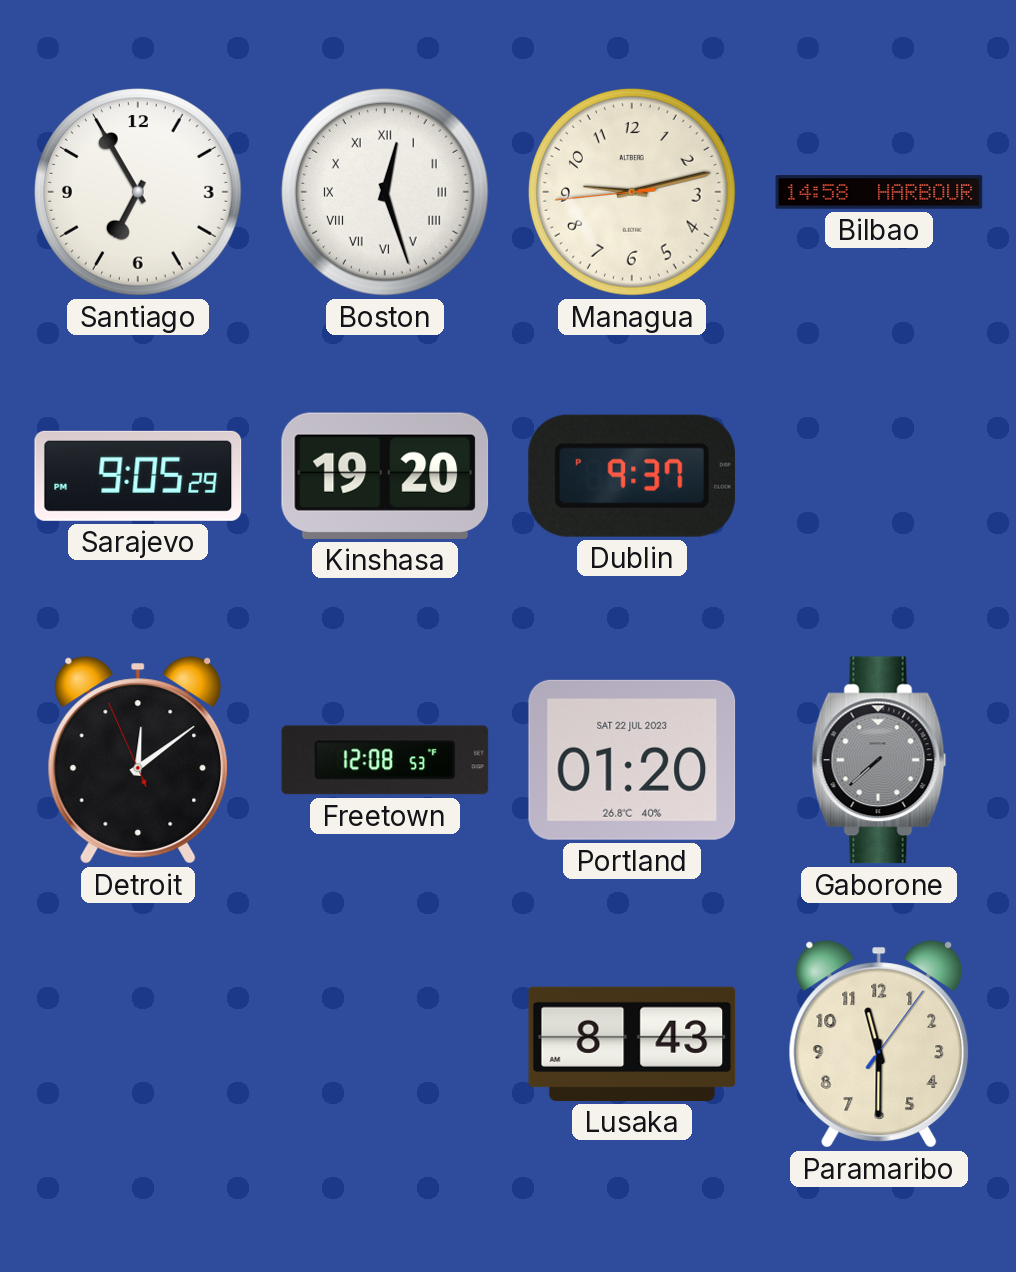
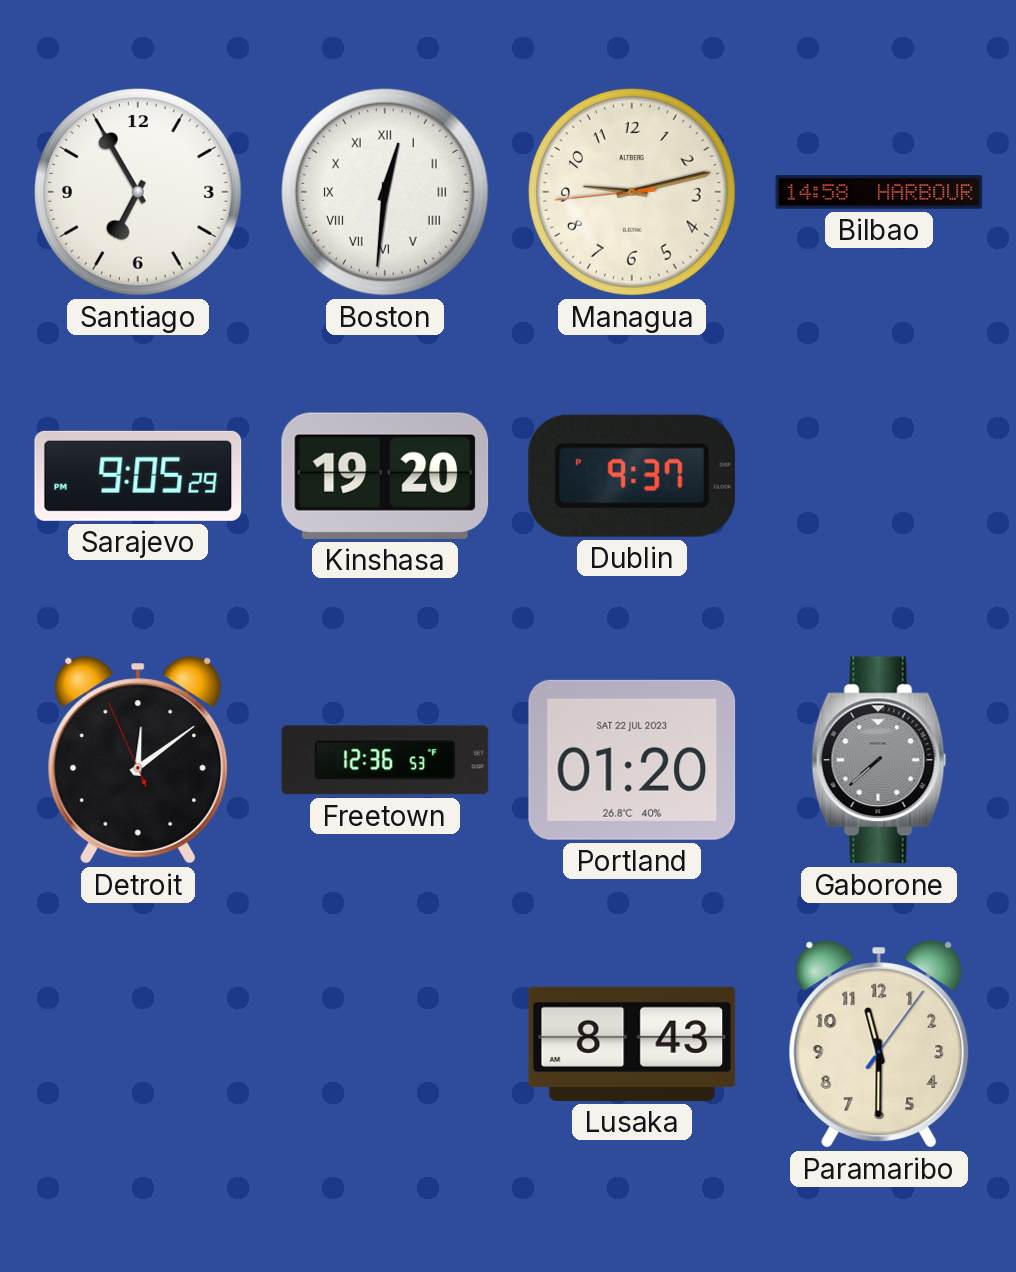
Boston: 12:27 -> 12:31
Freetown: 12:08 -> 12:36
